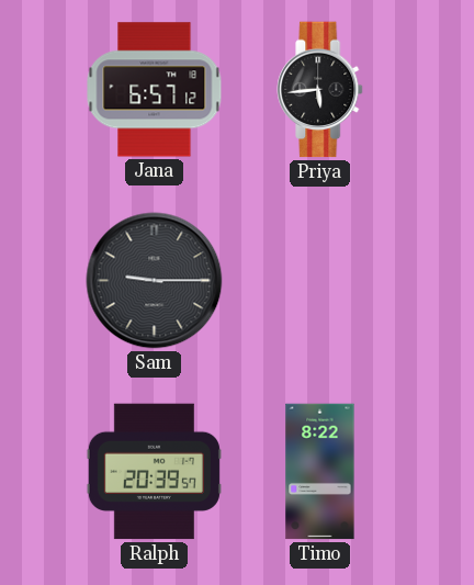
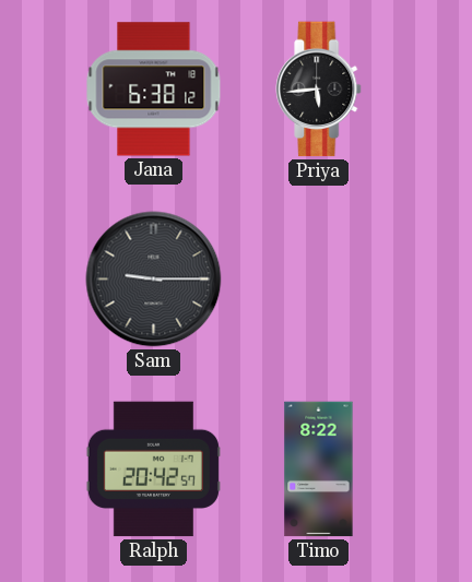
Jana: 6:57 -> 6:38
Ralph: 20:39 -> 20:42
